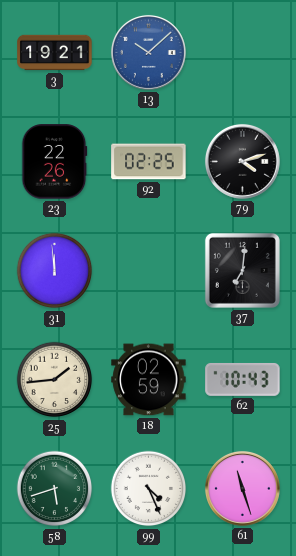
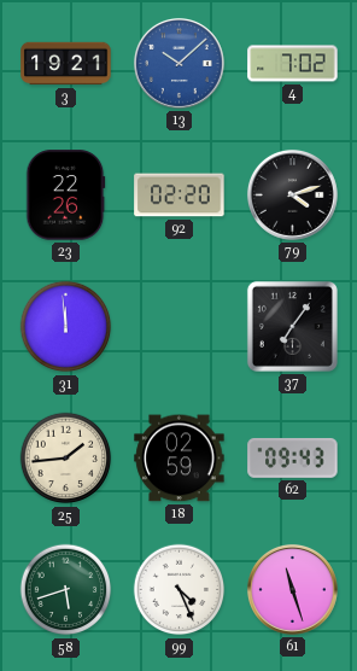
4: none -> 7:02
92: 02:25 -> 02:20
37: 7:01 -> 7:06
62: 10:43 -> 09:43
